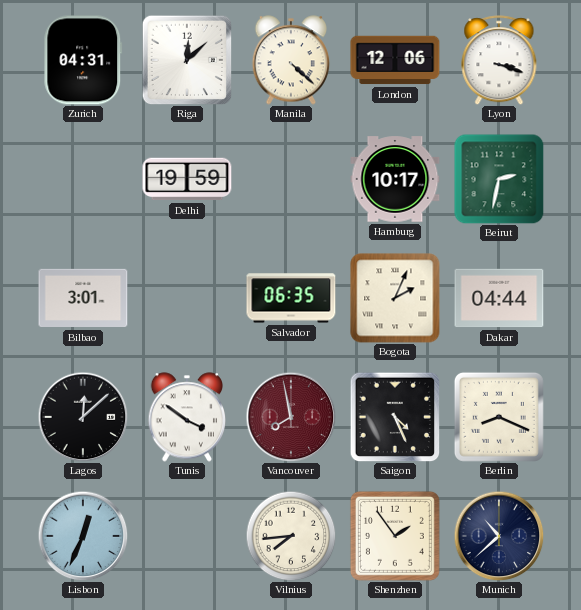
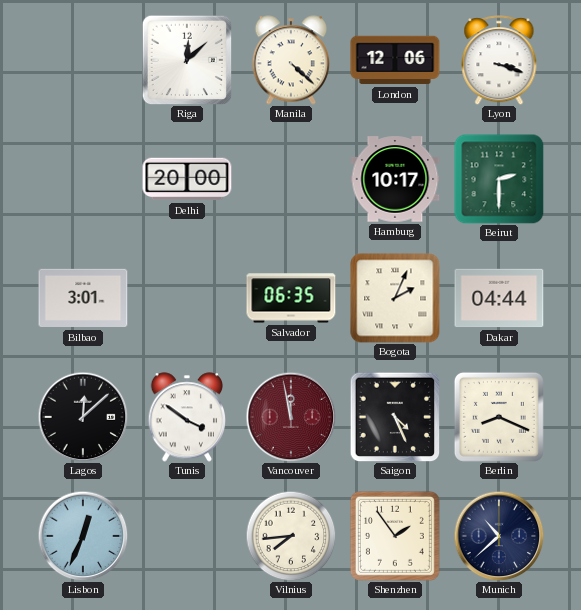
Zurich: 04:31 -> none
Delhi: 19:59 -> 20:00
Beirut: 2:32 -> 2:30
Vancouver: 7:58 -> 11:58
